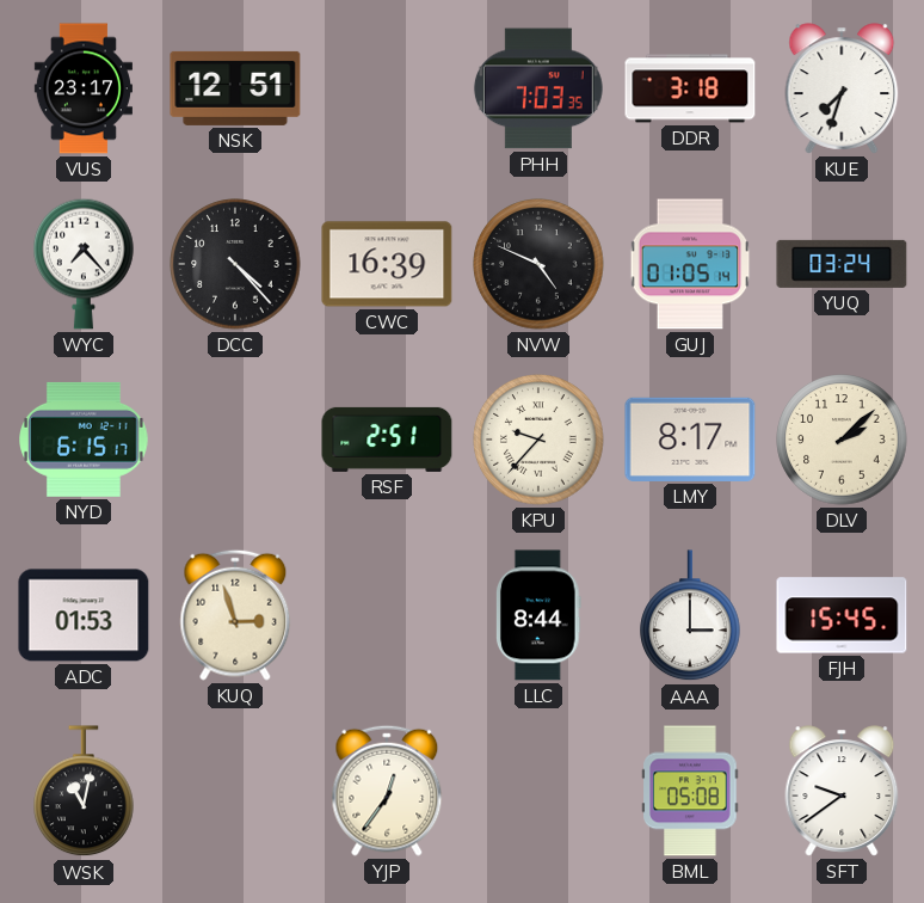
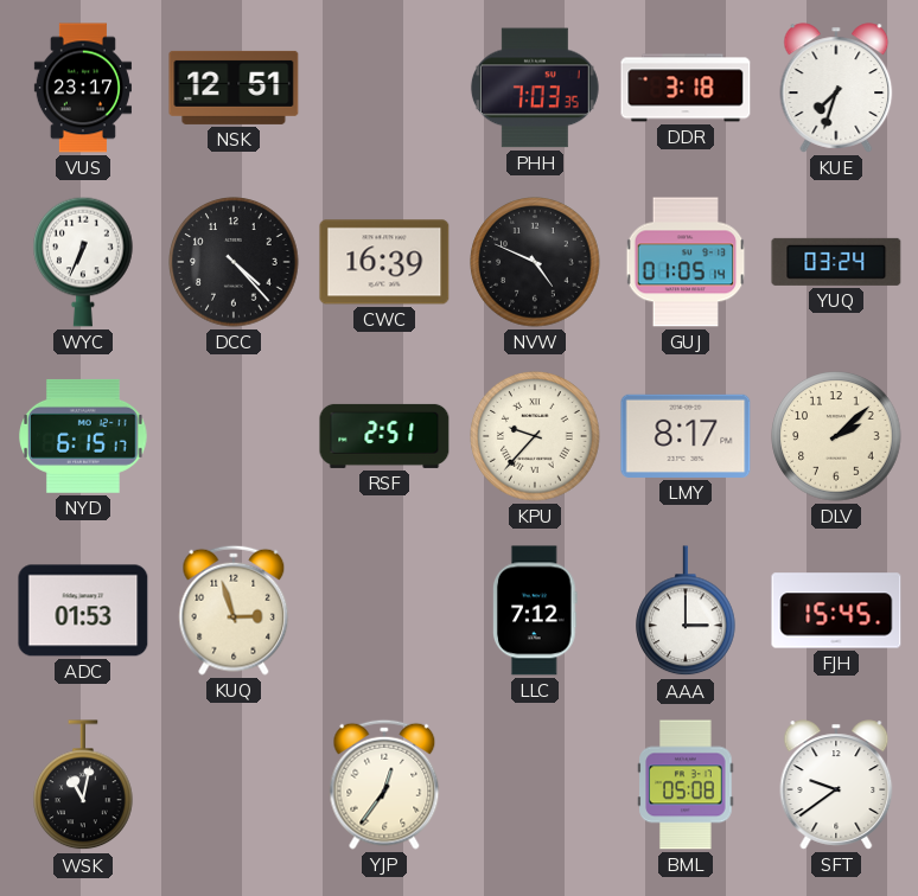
WYC: 7:23 -> 6:34
LLC: 8:44 -> 7:12
